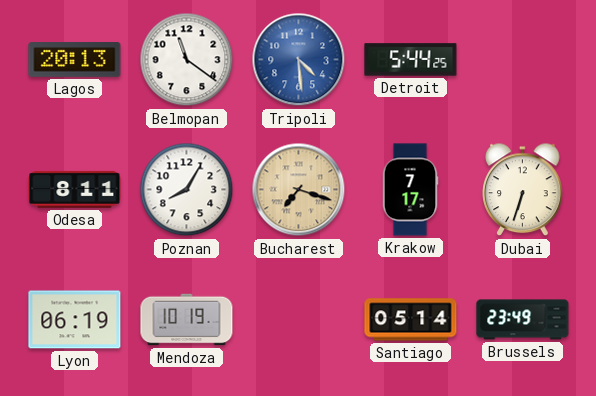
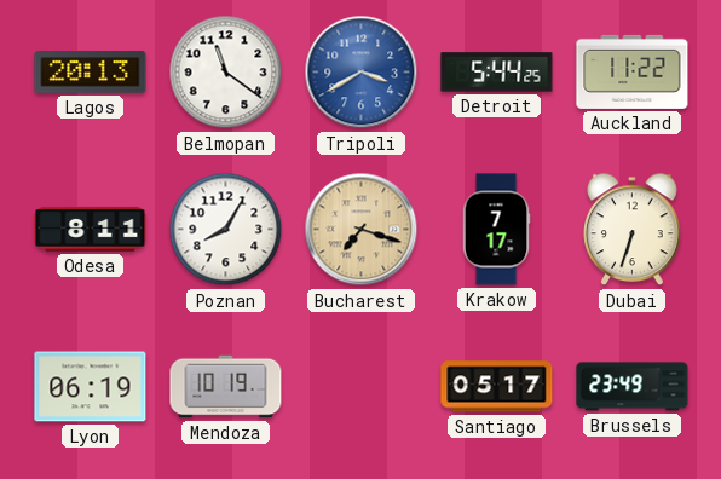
Tripoli: 4:29 -> 3:40
Auckland: none -> 11:22
Santiago: 05:14 -> 05:17
